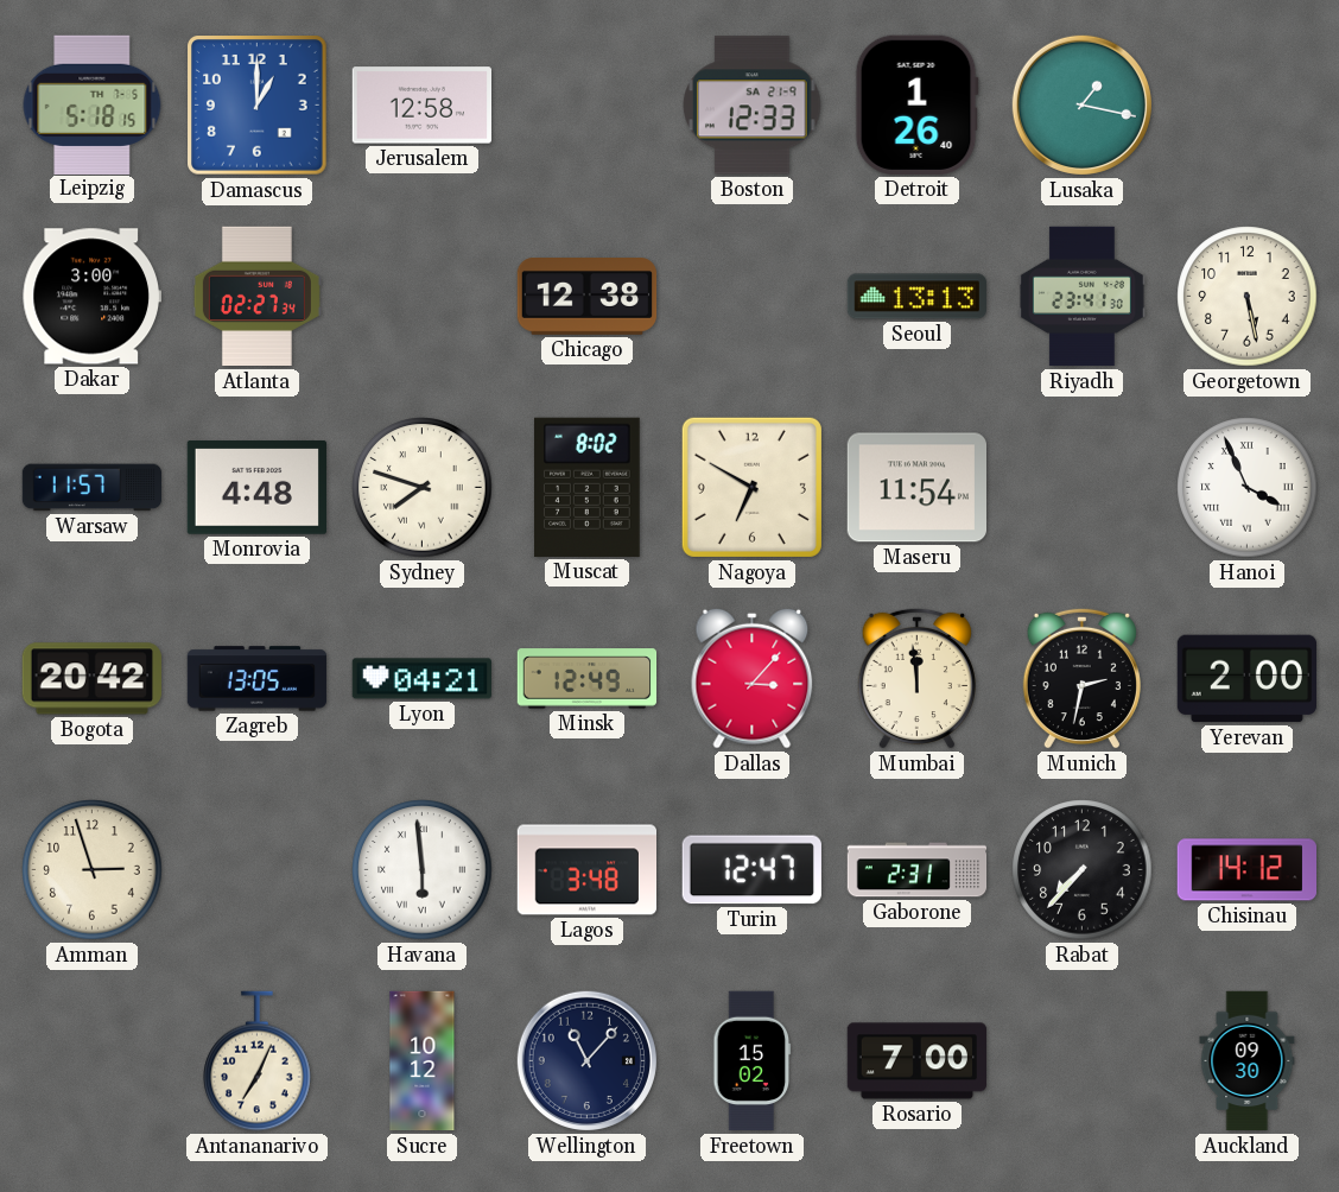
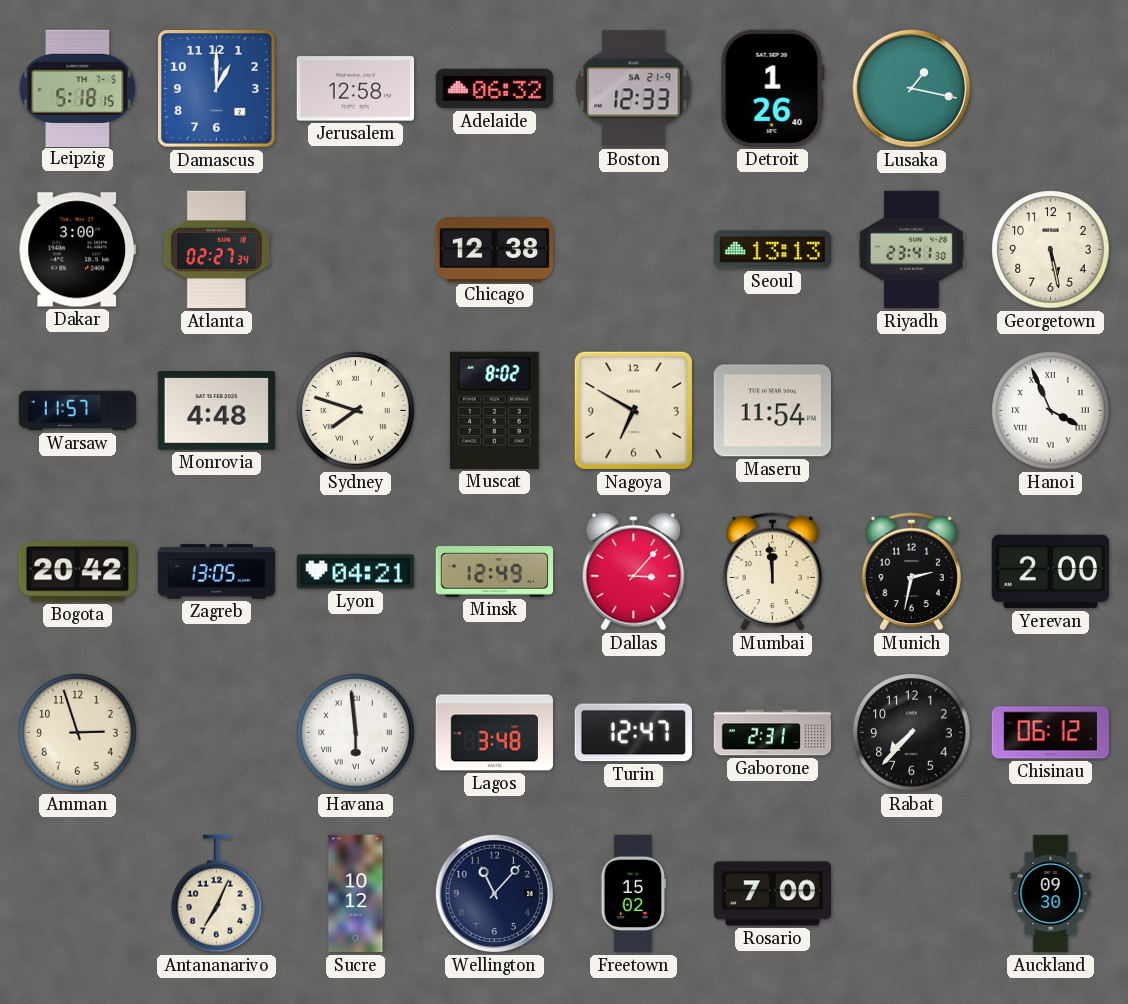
Adelaide: none -> 06:32
Chisinau: 14:12 -> 06:12
